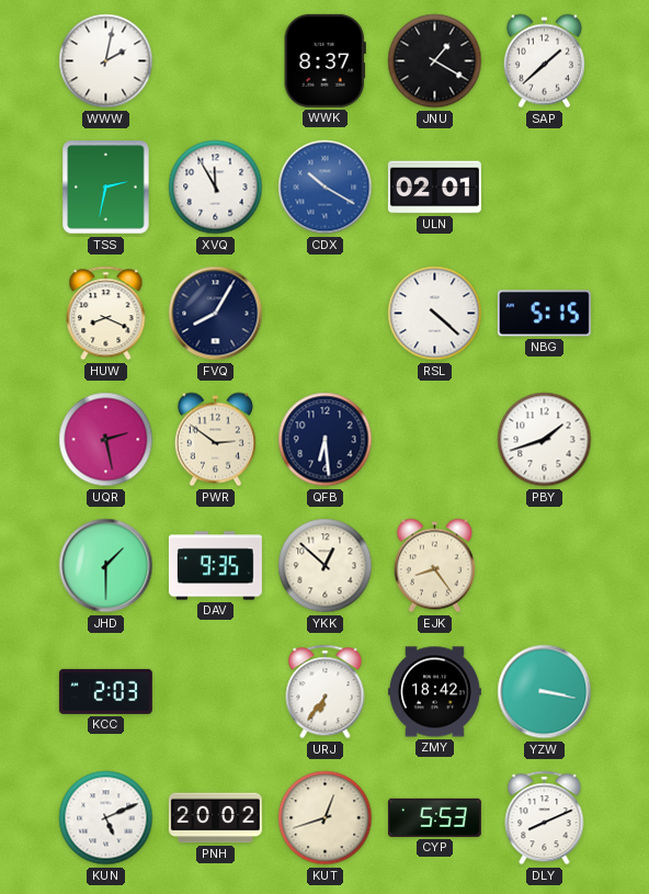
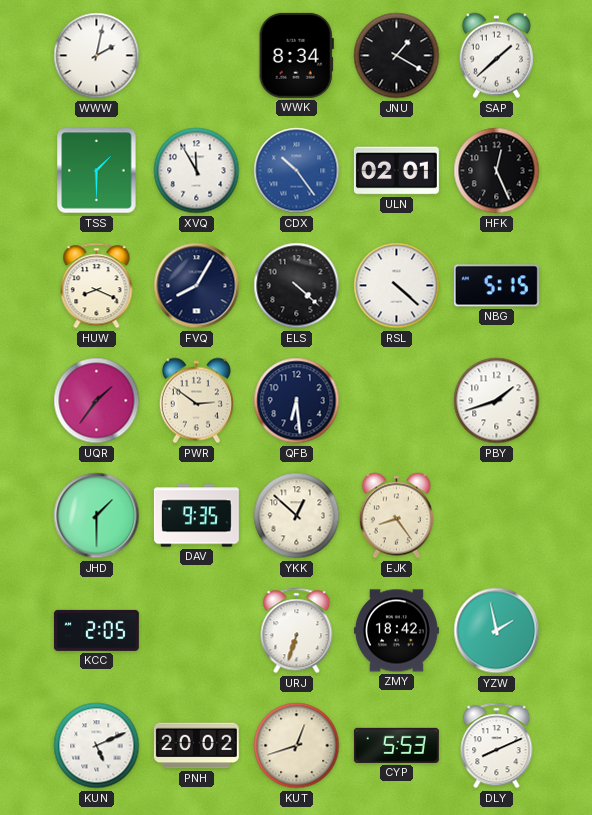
WWK: 8:37 -> 8:34
TSS: 2:32 -> 1:30
CDX: 10:20 -> 10:24
HFK: none -> 12:26
ELS: none -> 4:22
UQR: 2:28 -> 1:36
KCC: 2:03 -> 2:05
URJ: 6:36 -> 6:33
YZW: 3:17 -> 1:58
